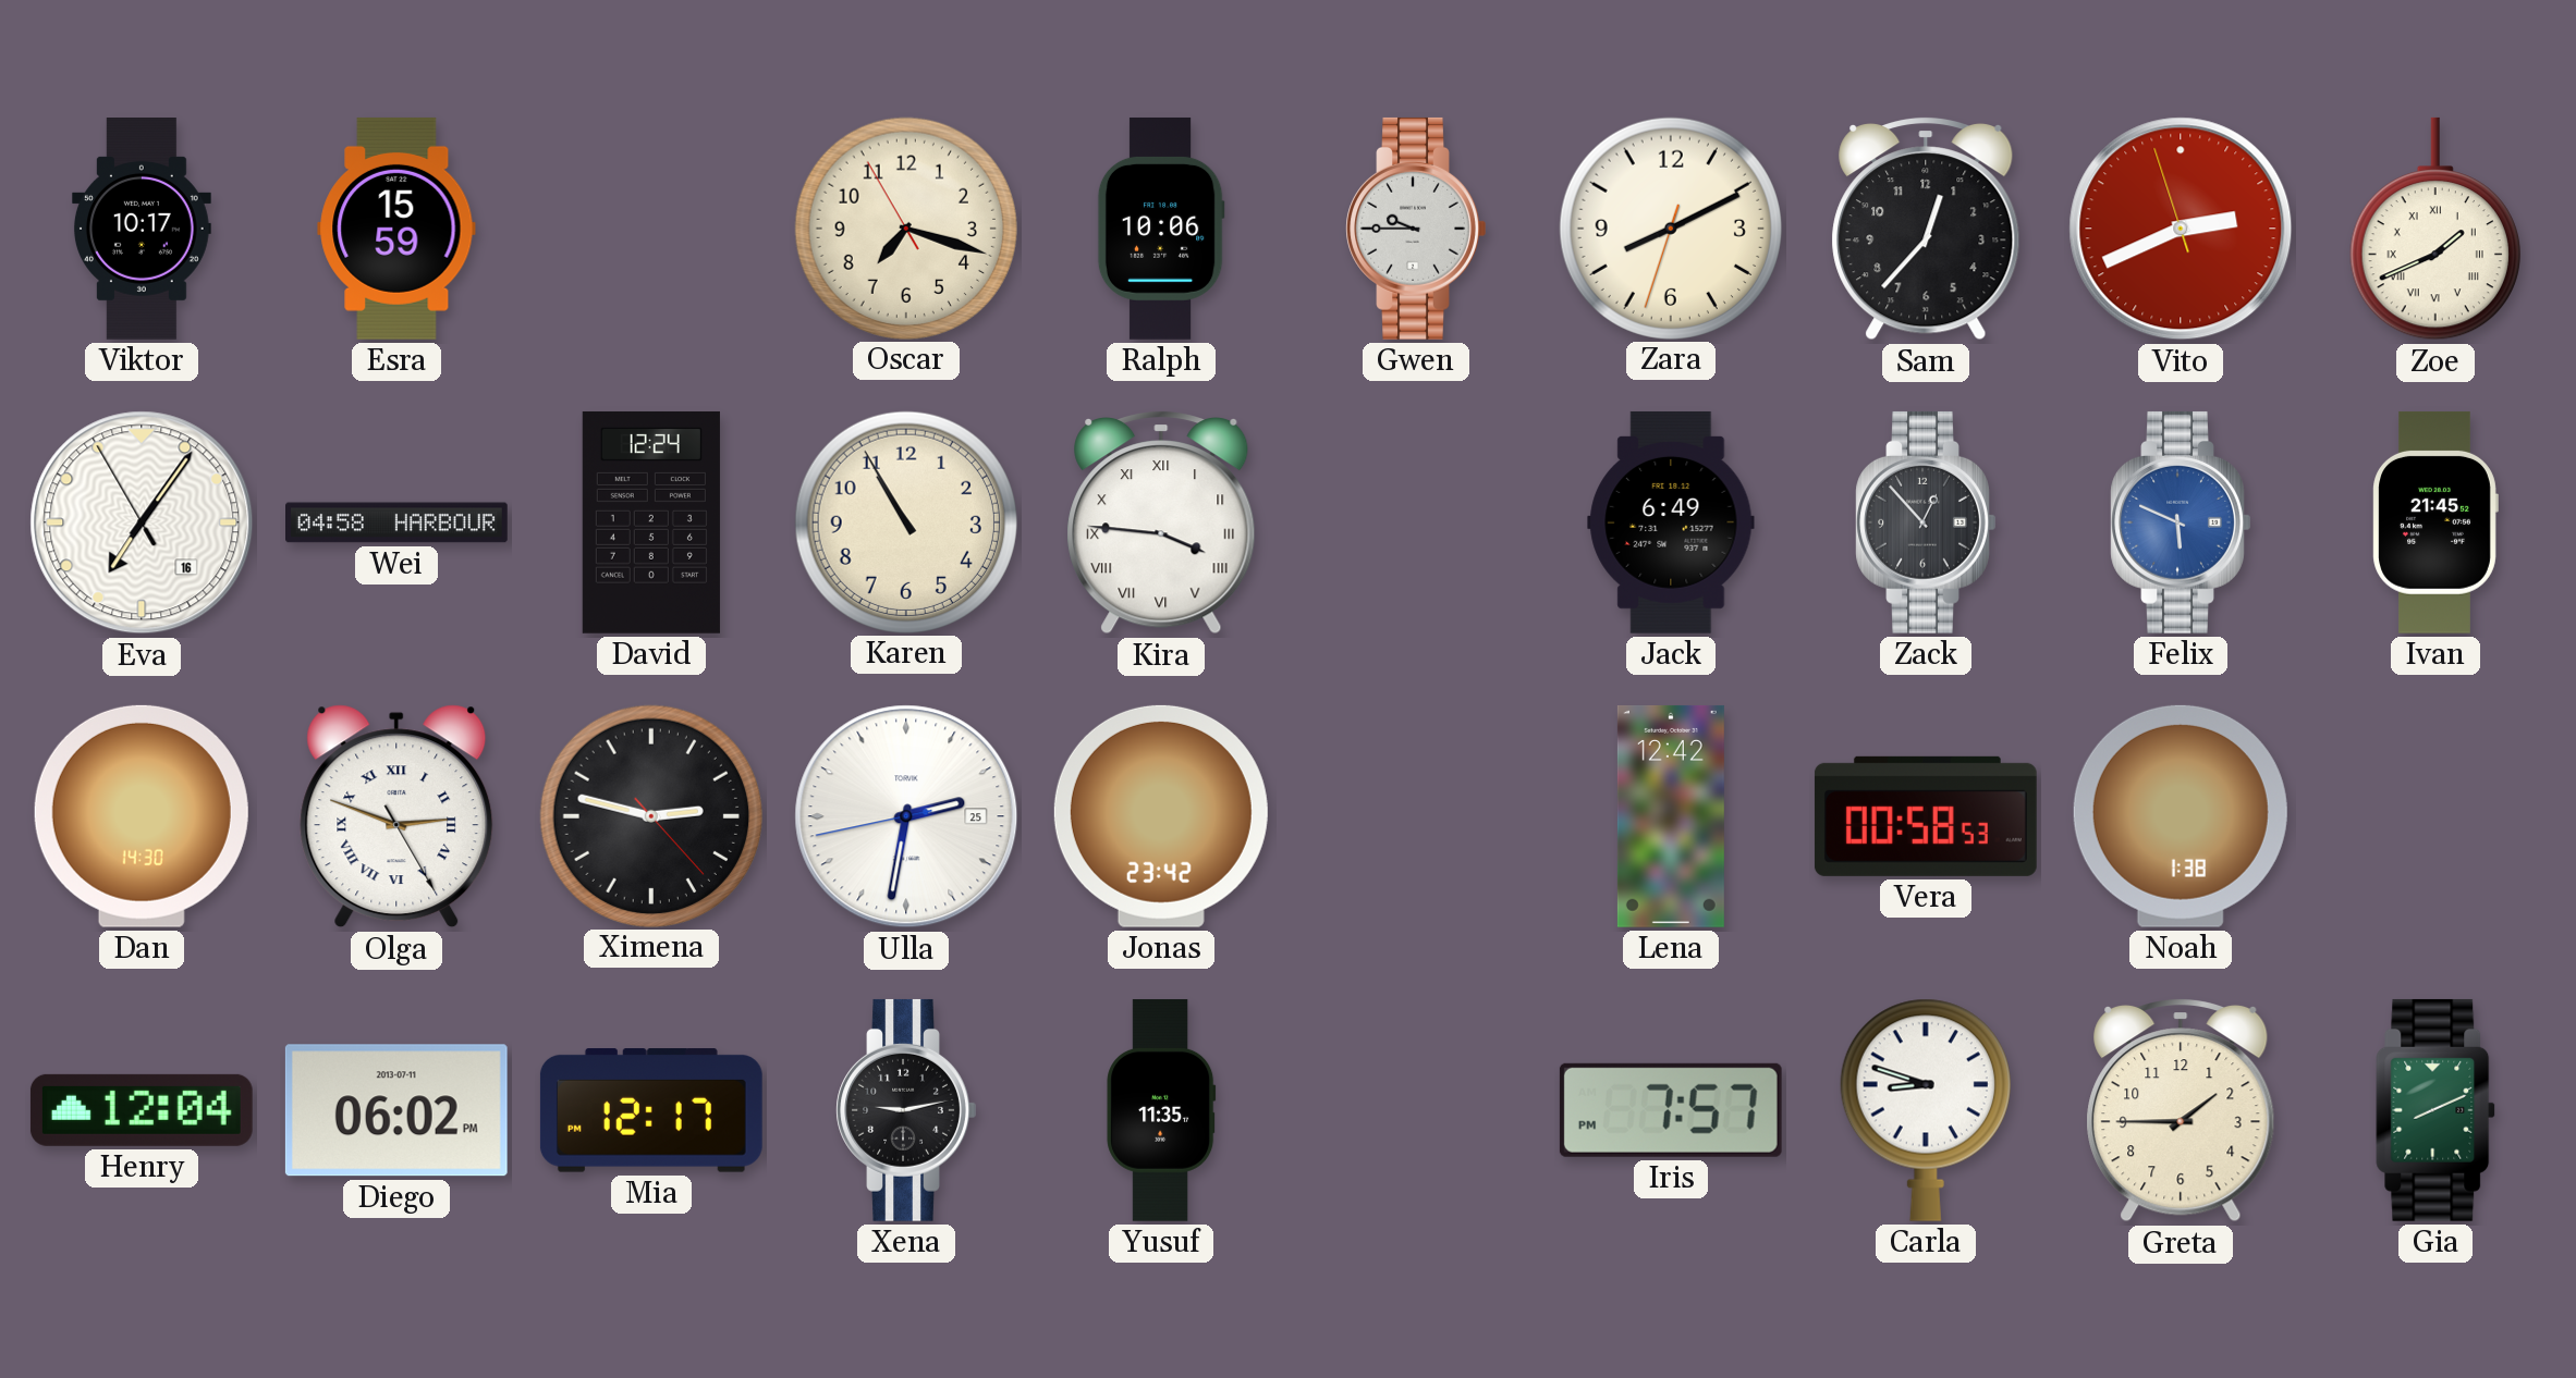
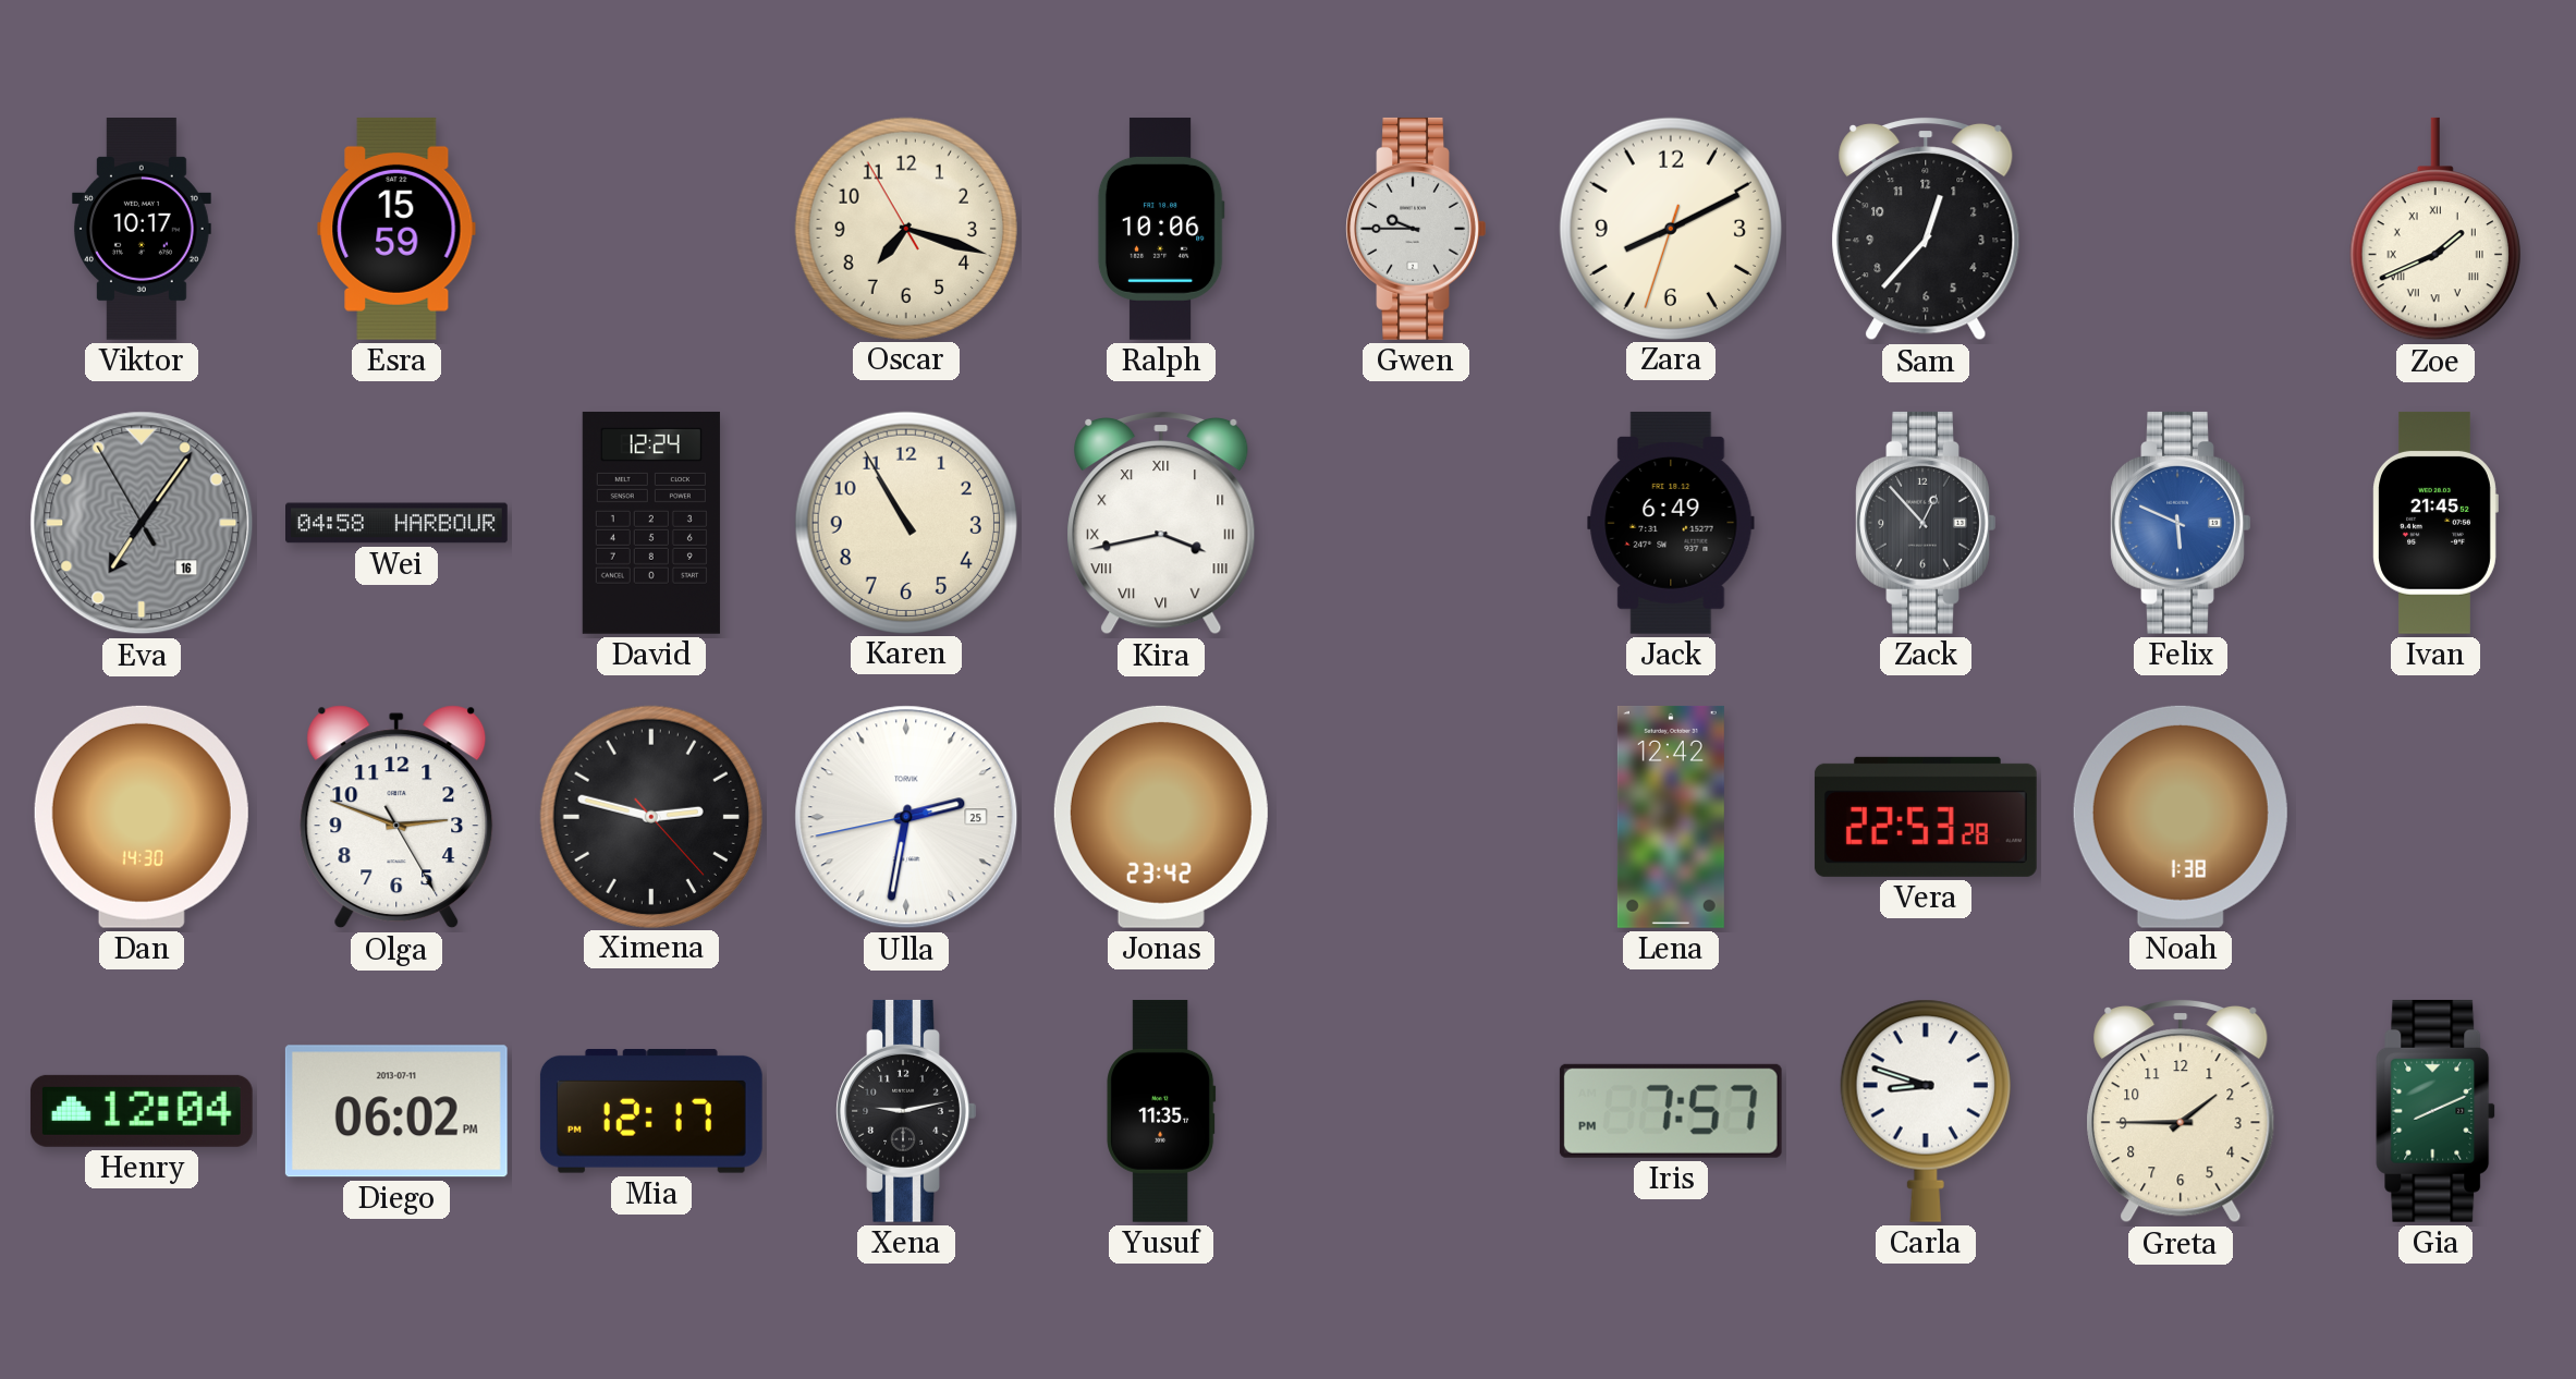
Vito: 2:40 -> none
Eva dial: white -> grey
Kira: 3:46 -> 3:43
Olga numerals: Roman -> Arabic
Vera: 00:58 -> 22:53
